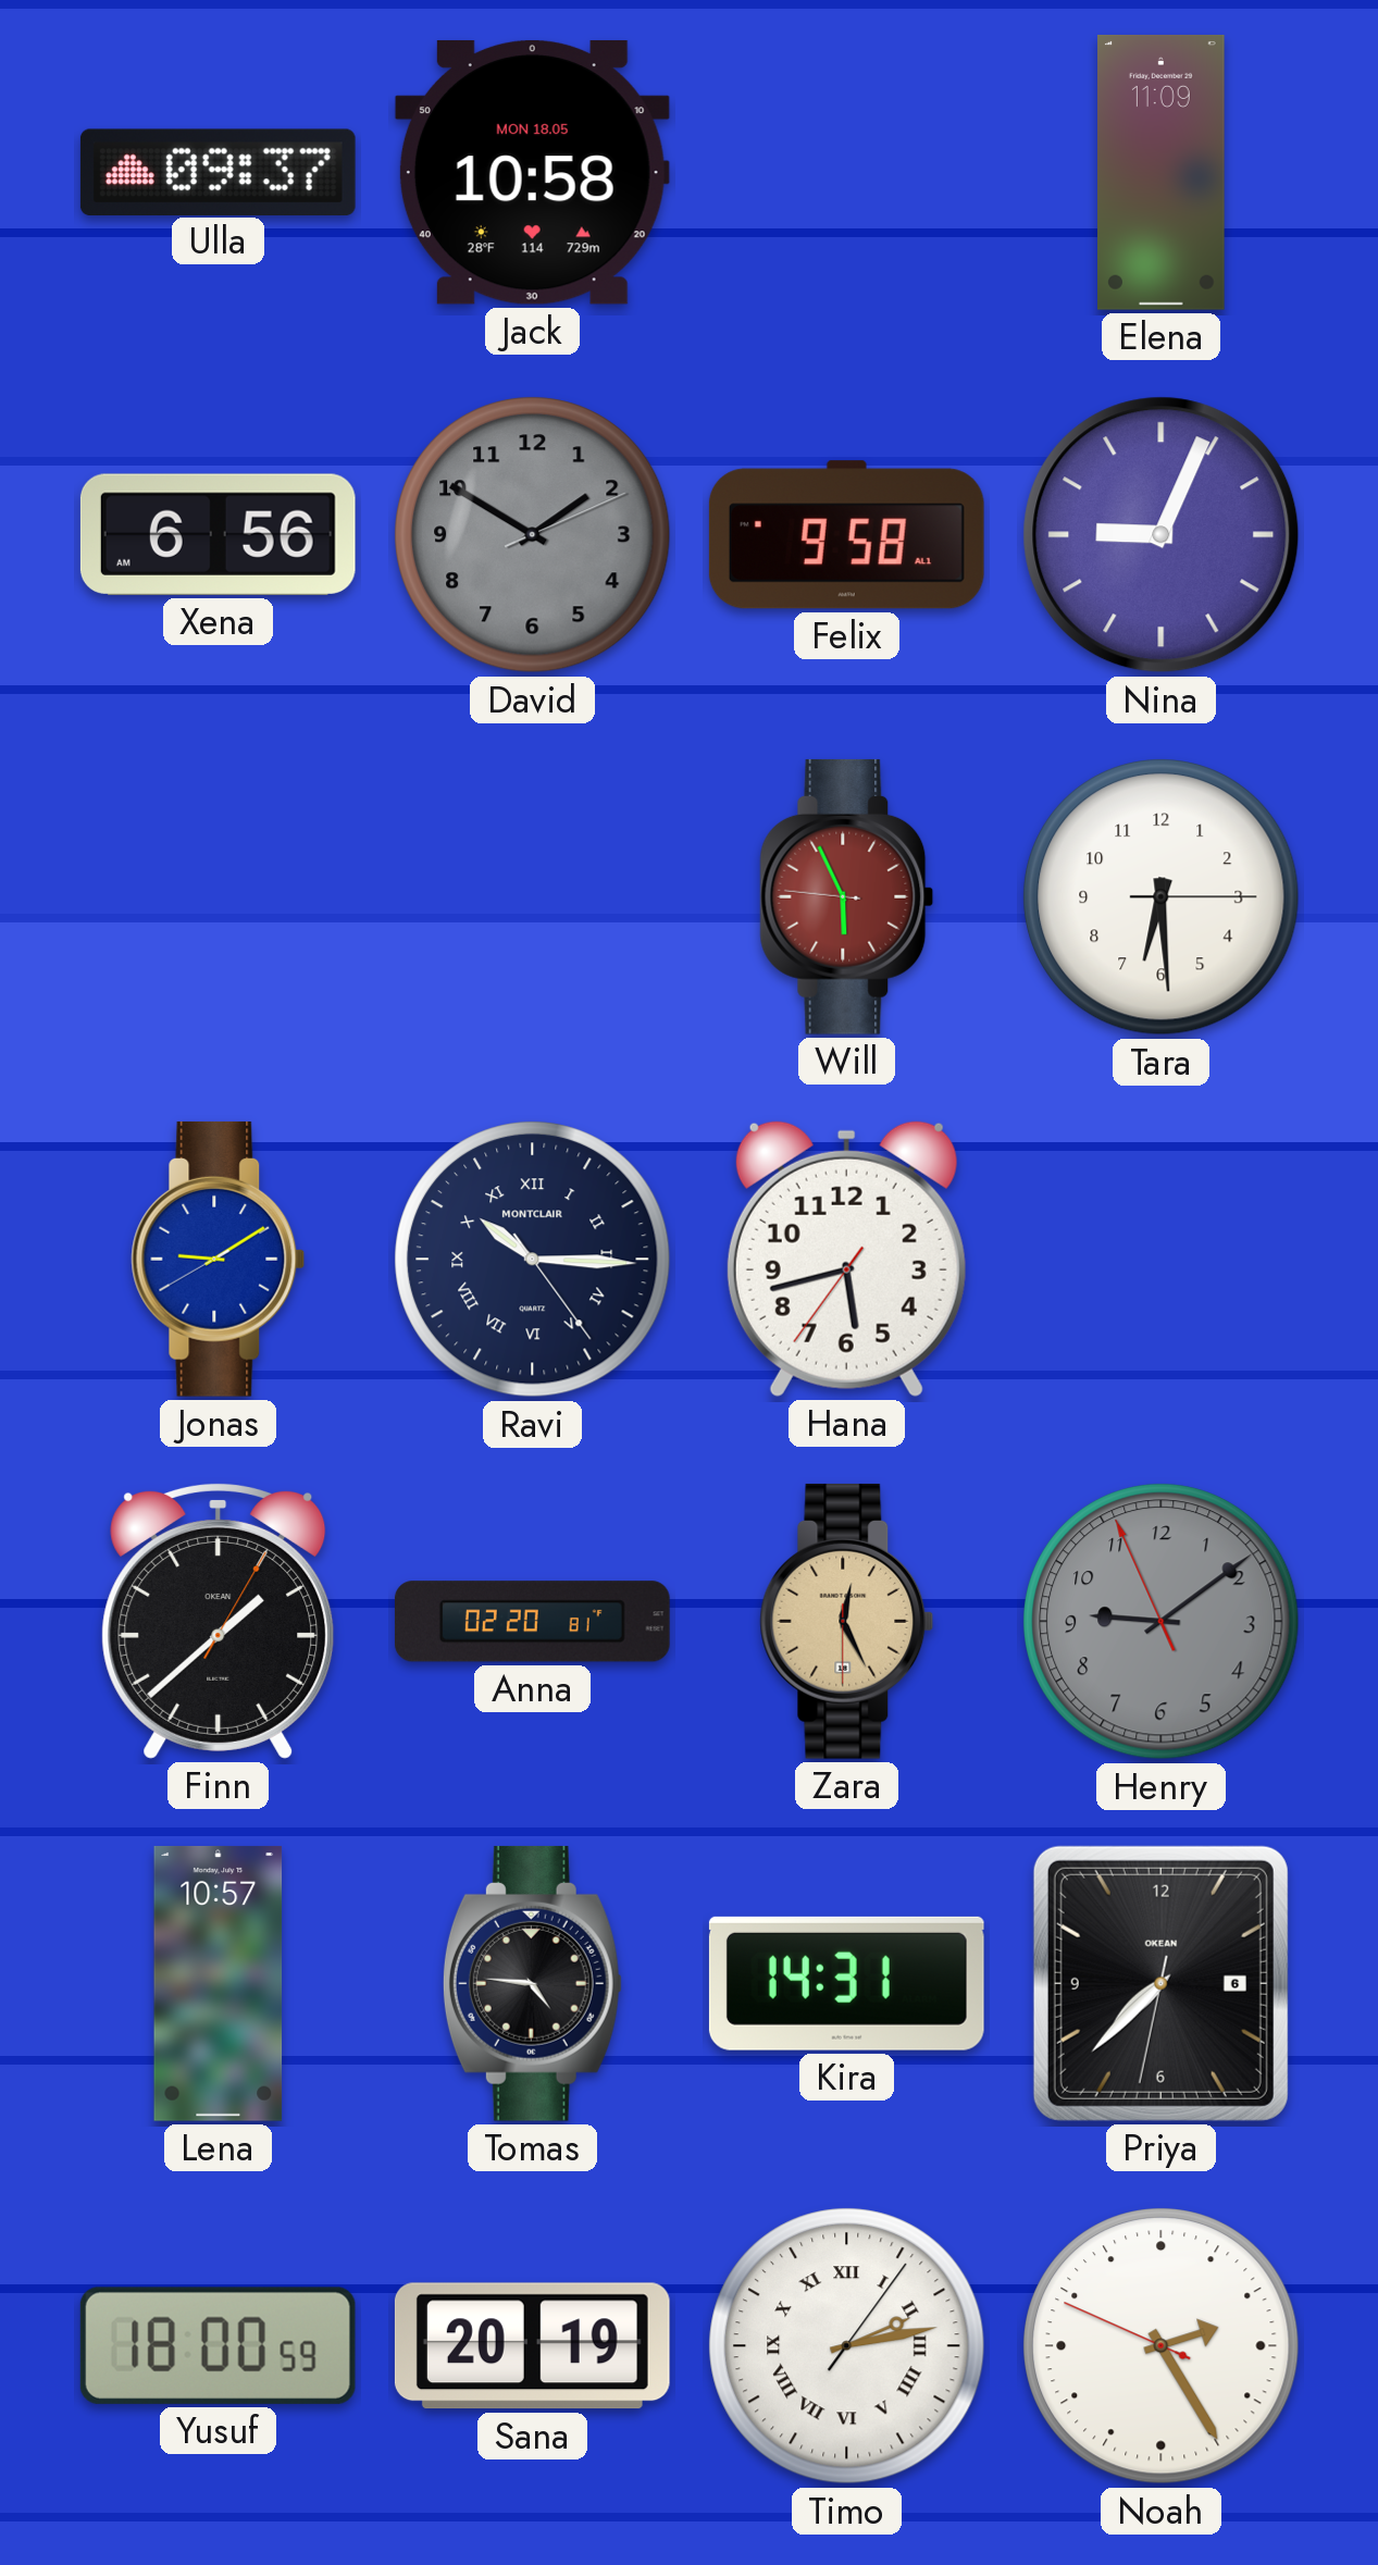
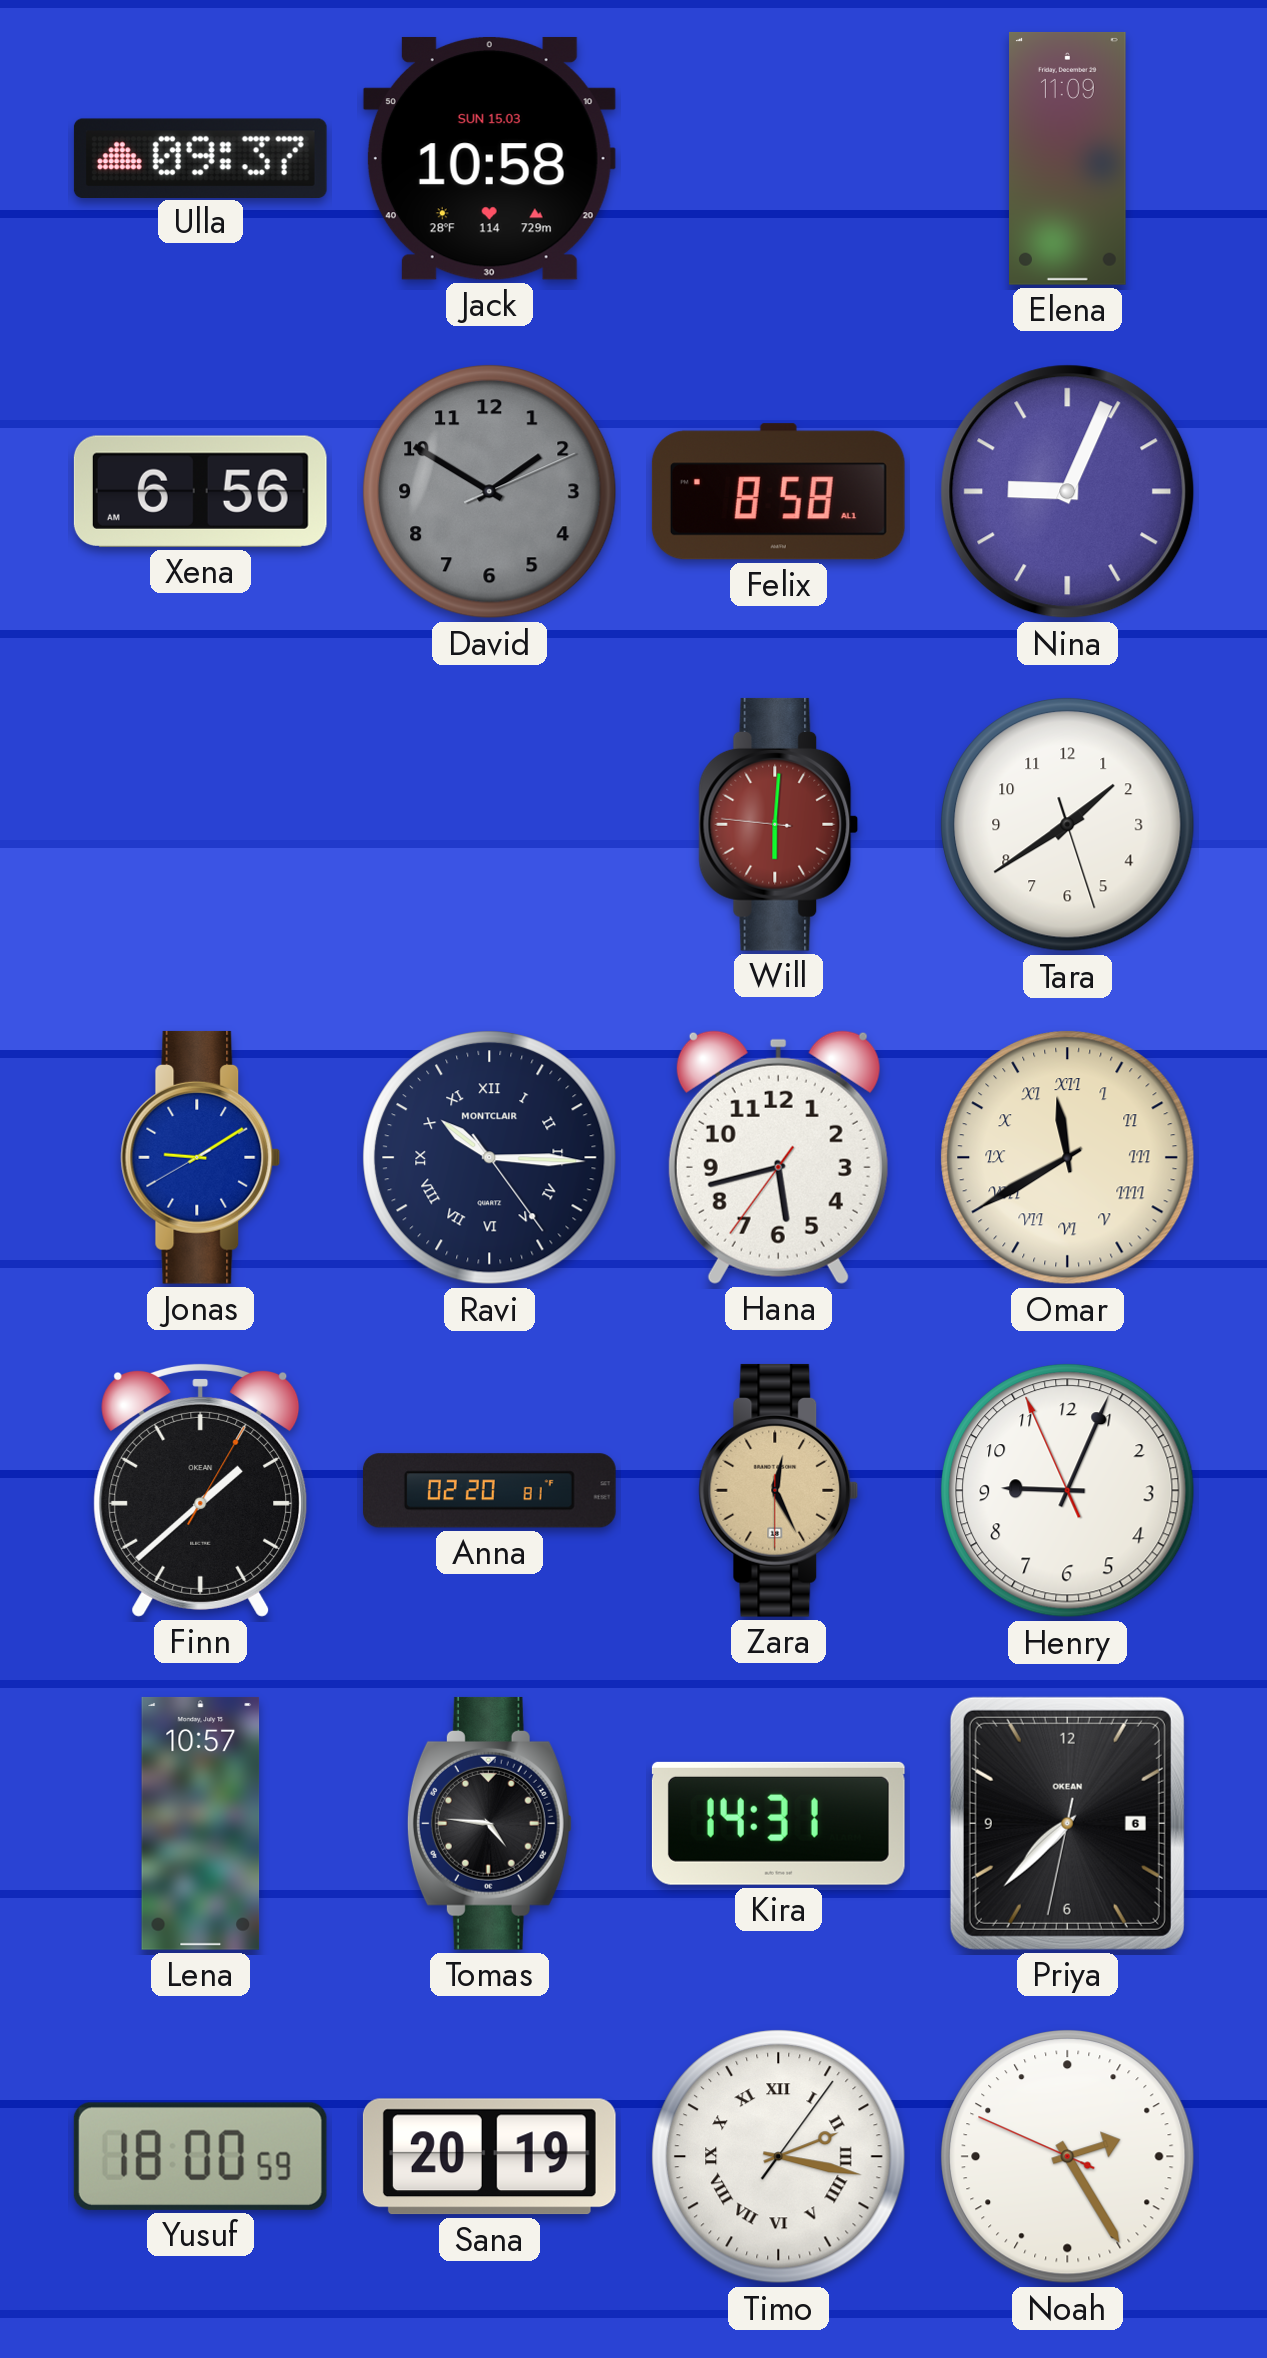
Jack date: MON 18.05 -> SUN 15.03
Felix: 9:58 -> 8:58
Will: 5:55 -> 6:00
Tara: 6:29 -> 1:39
Omar: none -> 11:40
Henry: 9:08 -> 9:03
Henry dial: grey -> white
Timo: 2:13 -> 2:17
